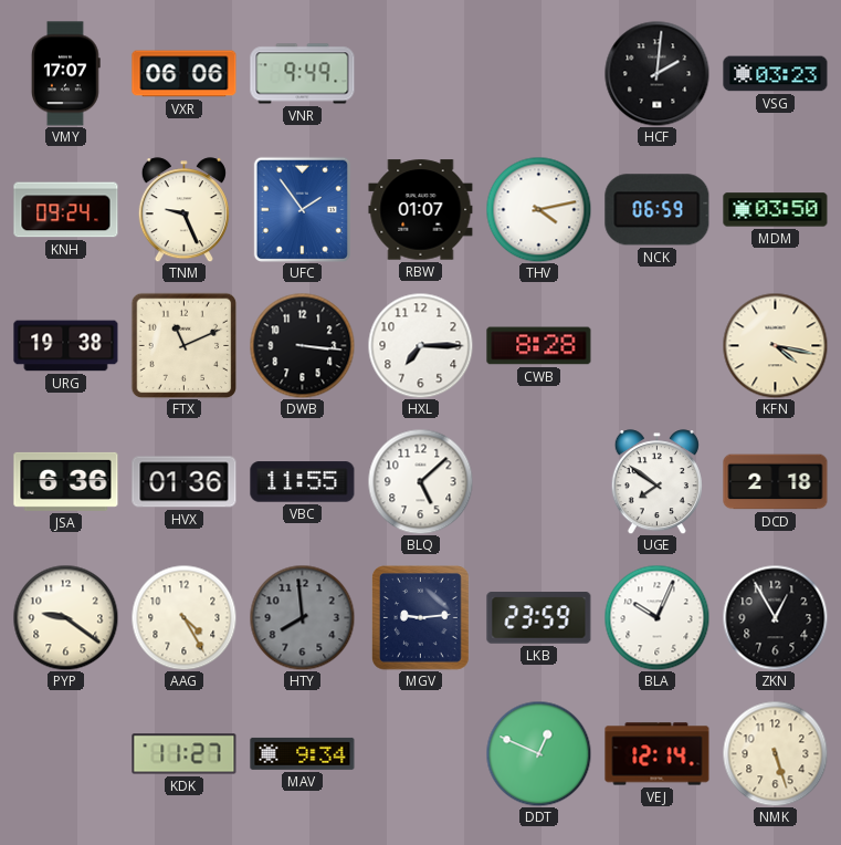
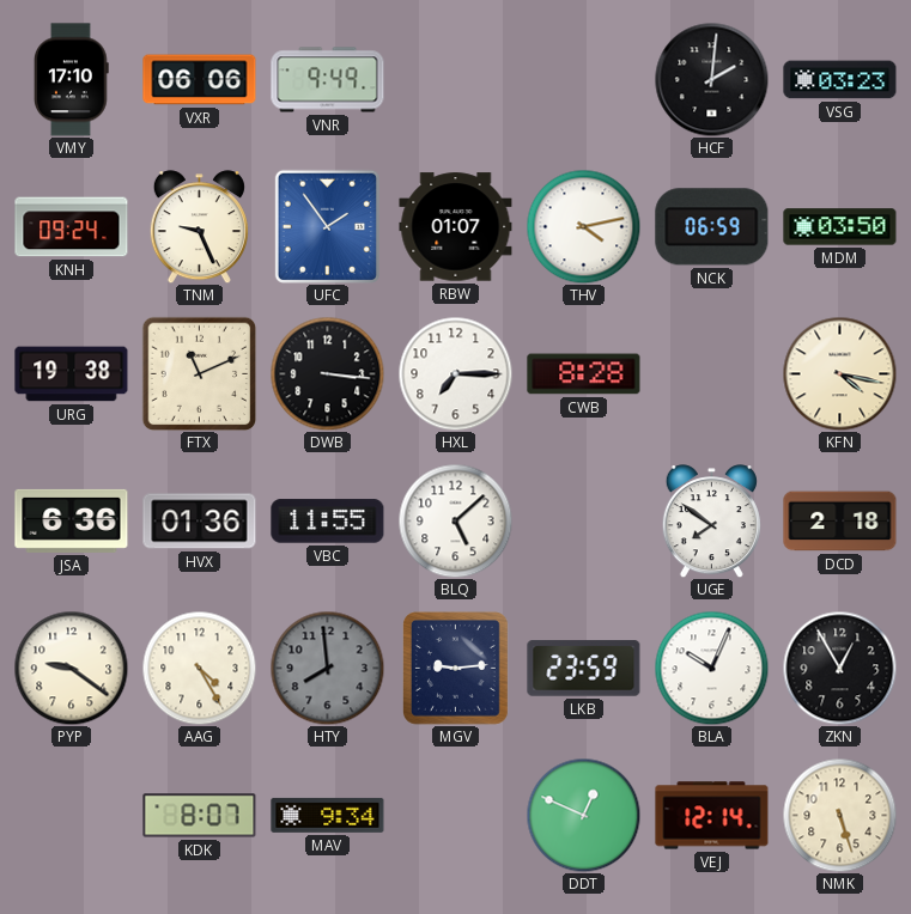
VMY: 17:07 -> 17:10
KDK: 11:27 -> 8:07
